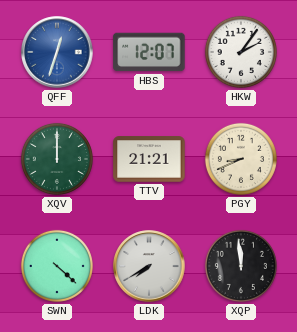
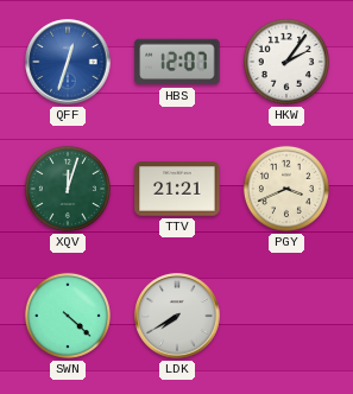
XQV: 12:00 -> 12:03
PGY: 8:41 -> 3:41
XQP: 11:59 -> none
